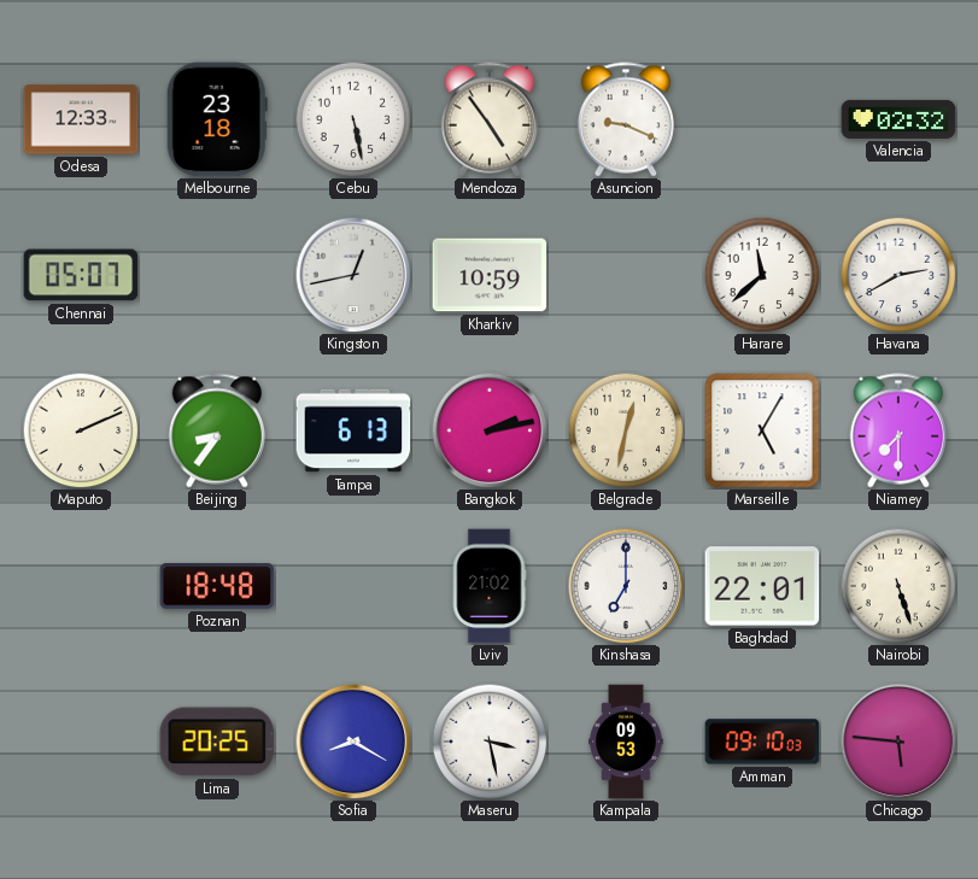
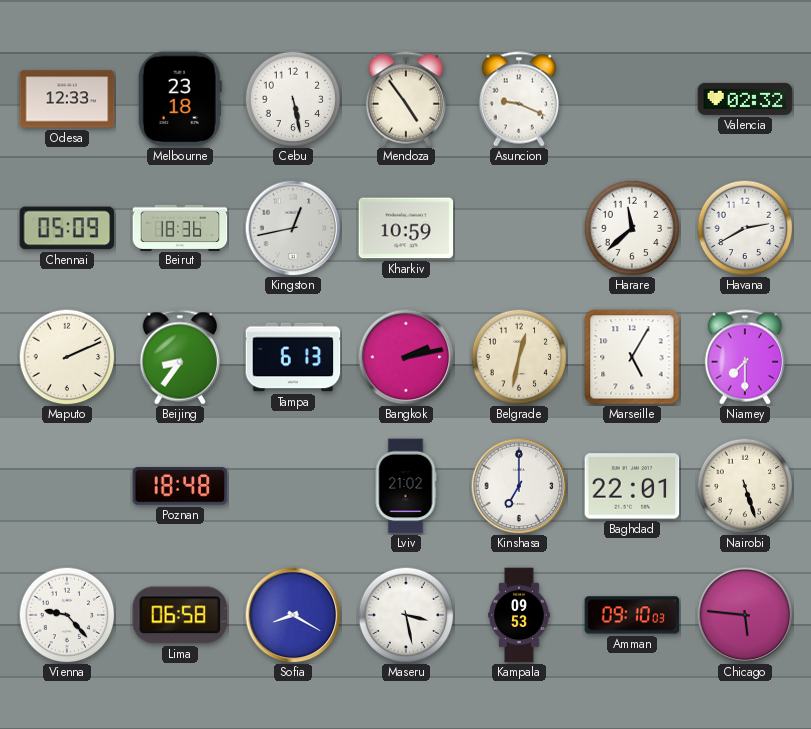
Chennai: 05:07 -> 05:09
Beirut: none -> 18:36
Vienna: none -> 9:23
Lima: 20:25 -> 06:58
